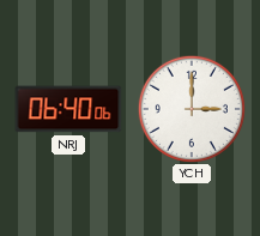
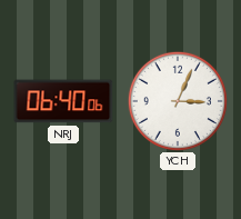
YCH: 3:00 -> 3:04
